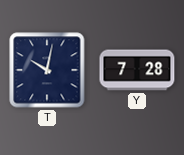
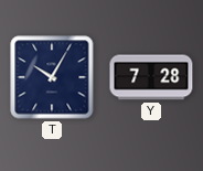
T: 10:02 -> 10:05
